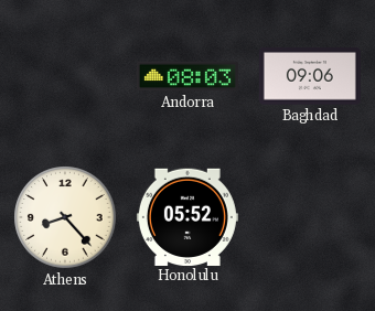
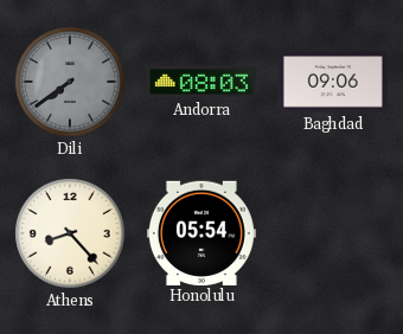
Dili: none -> 7:39
Honolulu: 05:52 -> 05:54
